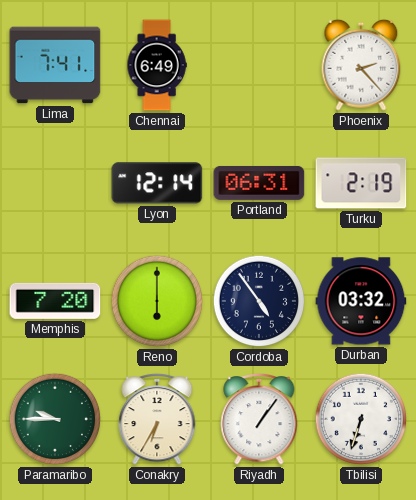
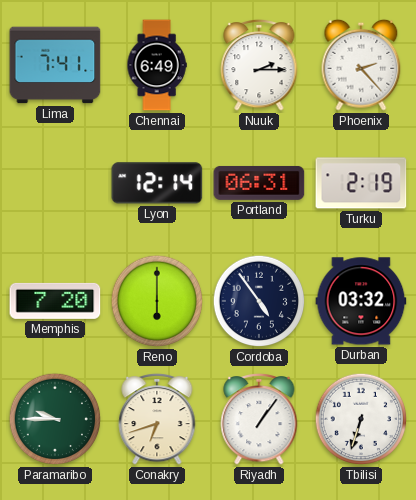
Nuuk: none -> 2:15
Conakry: 6:35 -> 6:42
